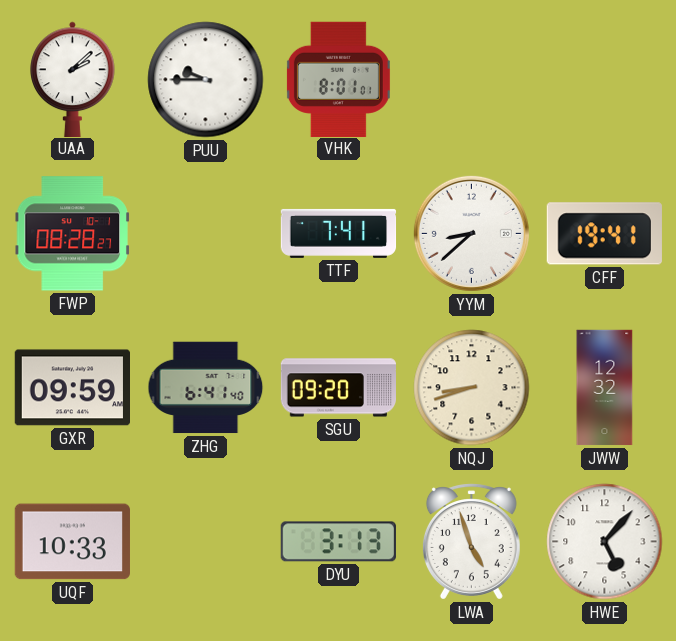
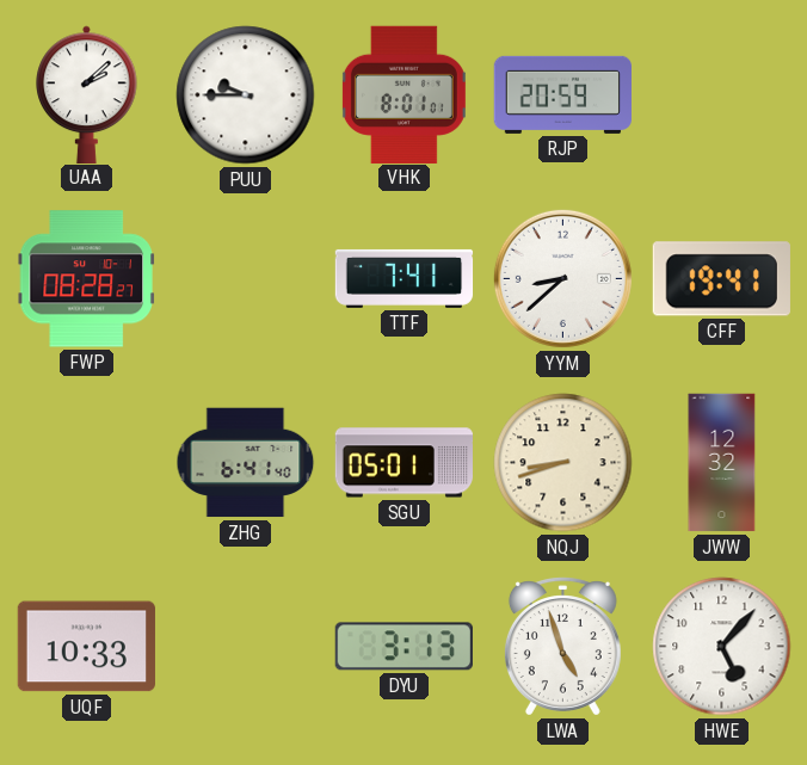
RJP: none -> 20:59
GXR: 09:59 -> none
SGU: 09:20 -> 05:01
